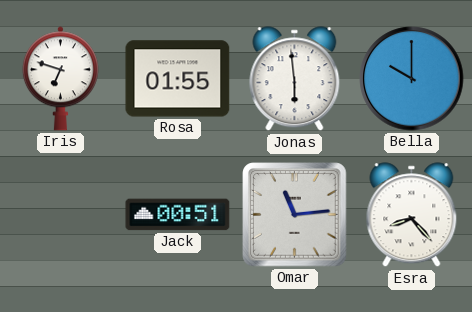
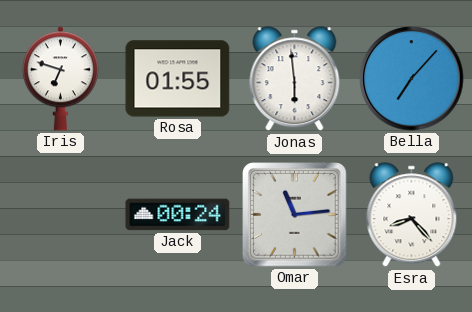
Bella: 10:00 -> 7:07
Jack: 00:51 -> 00:24
